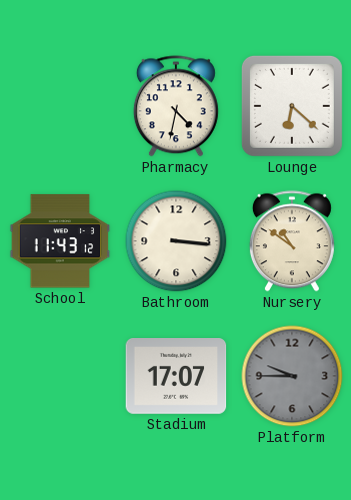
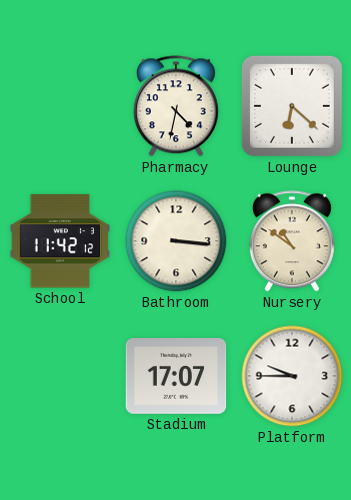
School: 11:43 -> 11:42
Platform dial: grey -> white
